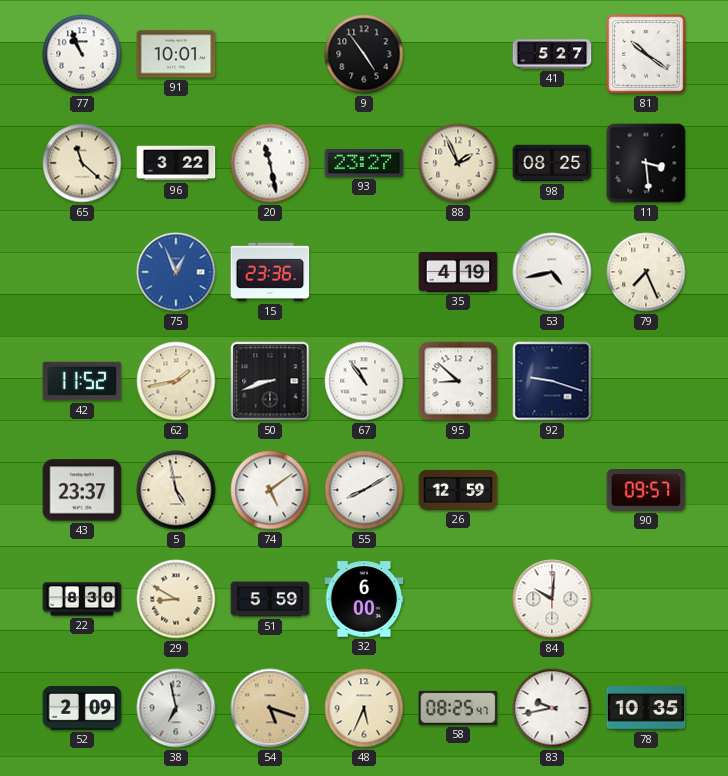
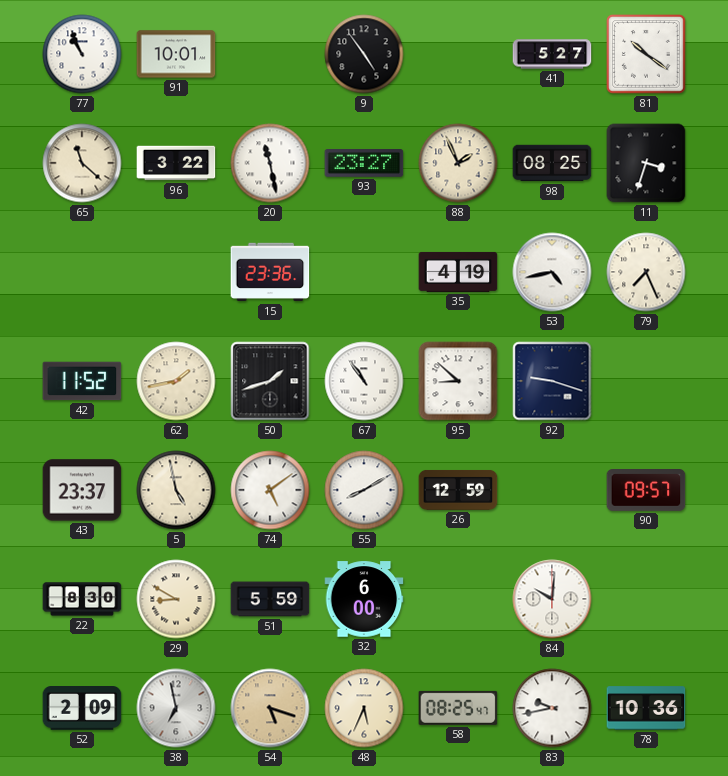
11: 3:29 -> 3:33
75: 12:56 -> none
50: 8:42 -> 1:42
78: 10:35 -> 10:36
